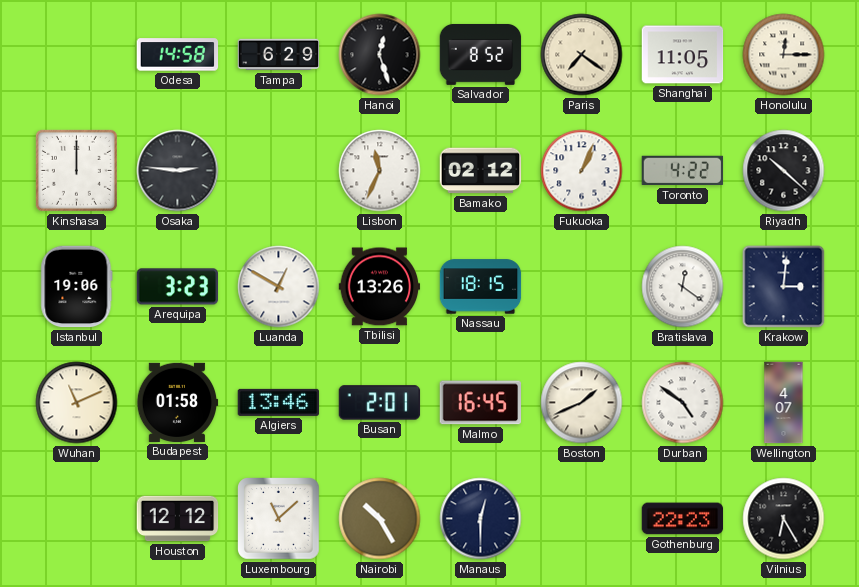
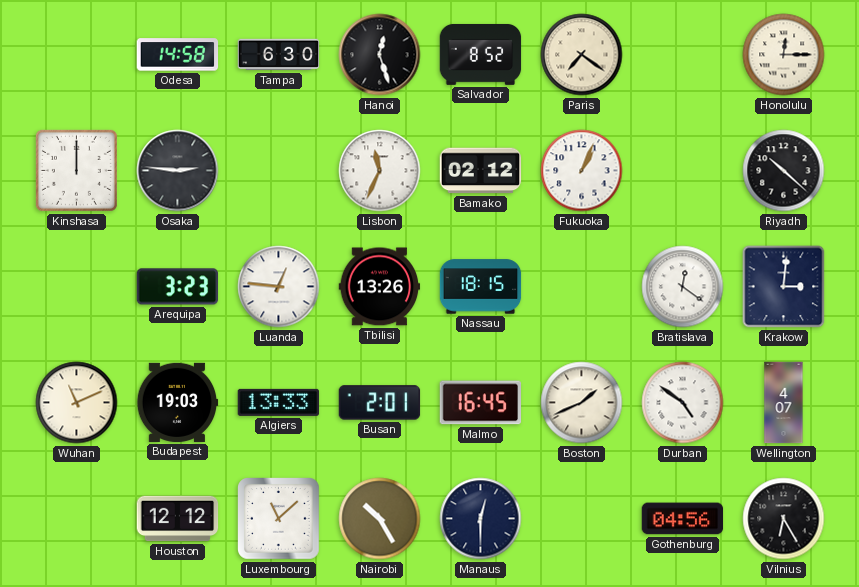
Tampa: 6:29 -> 6:30
Shanghai: 11:05 -> none
Toronto: 4:22 -> none
Istanbul: 19:06 -> none
Luanda: 12:50 -> 12:46
Budapest: 01:58 -> 19:03
Algiers: 13:46 -> 13:33
Gothenburg: 22:23 -> 04:56
